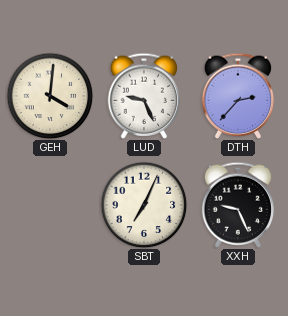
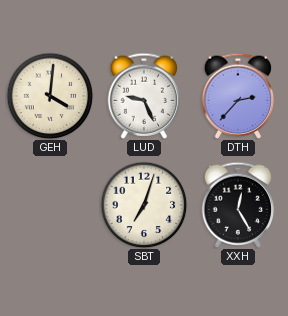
SBT: 7:04 -> 7:03
XXH: 9:26 -> 12:25
